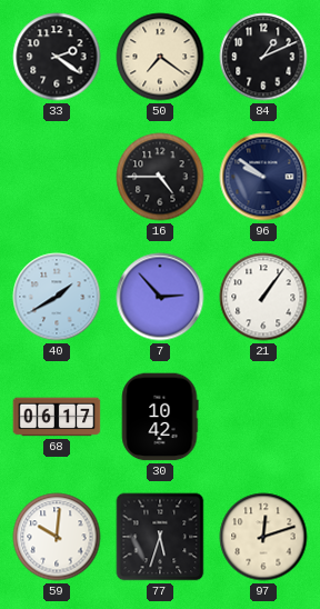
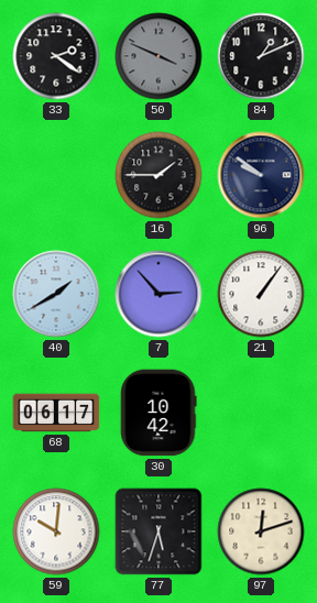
50: 7:21 -> 3:49
50 dial: cream -> grey
16: 4:45 -> 1:45
